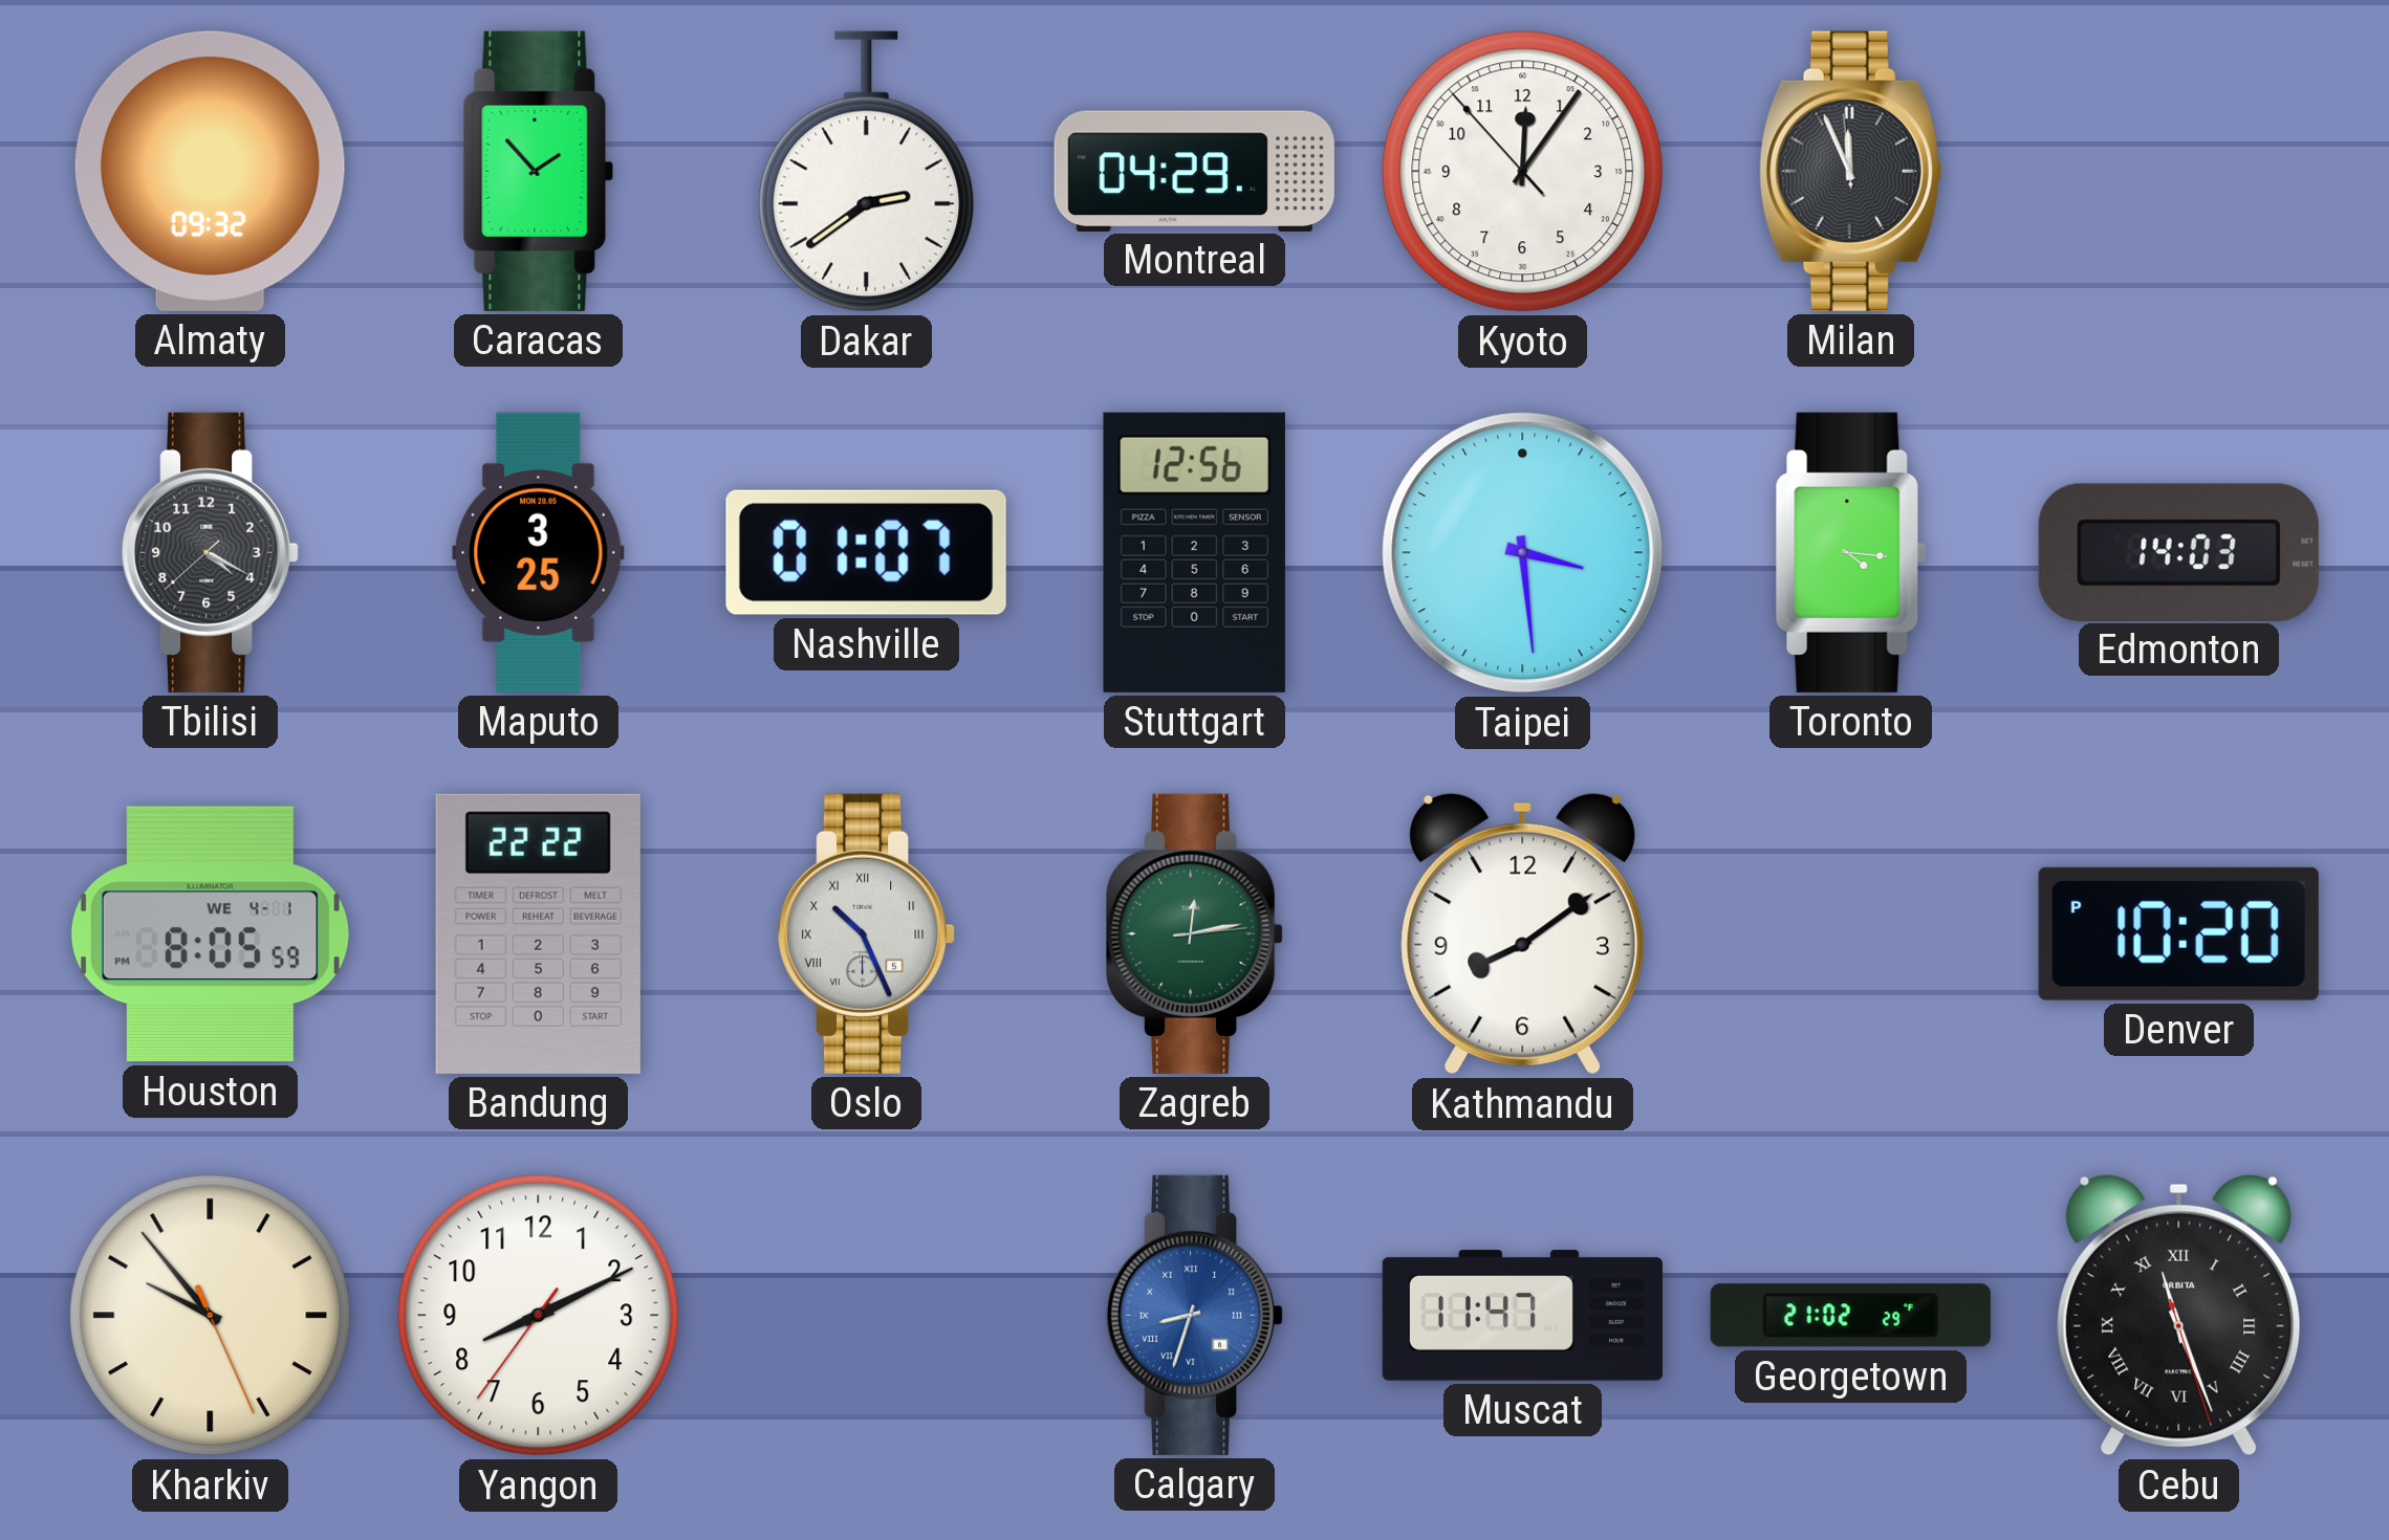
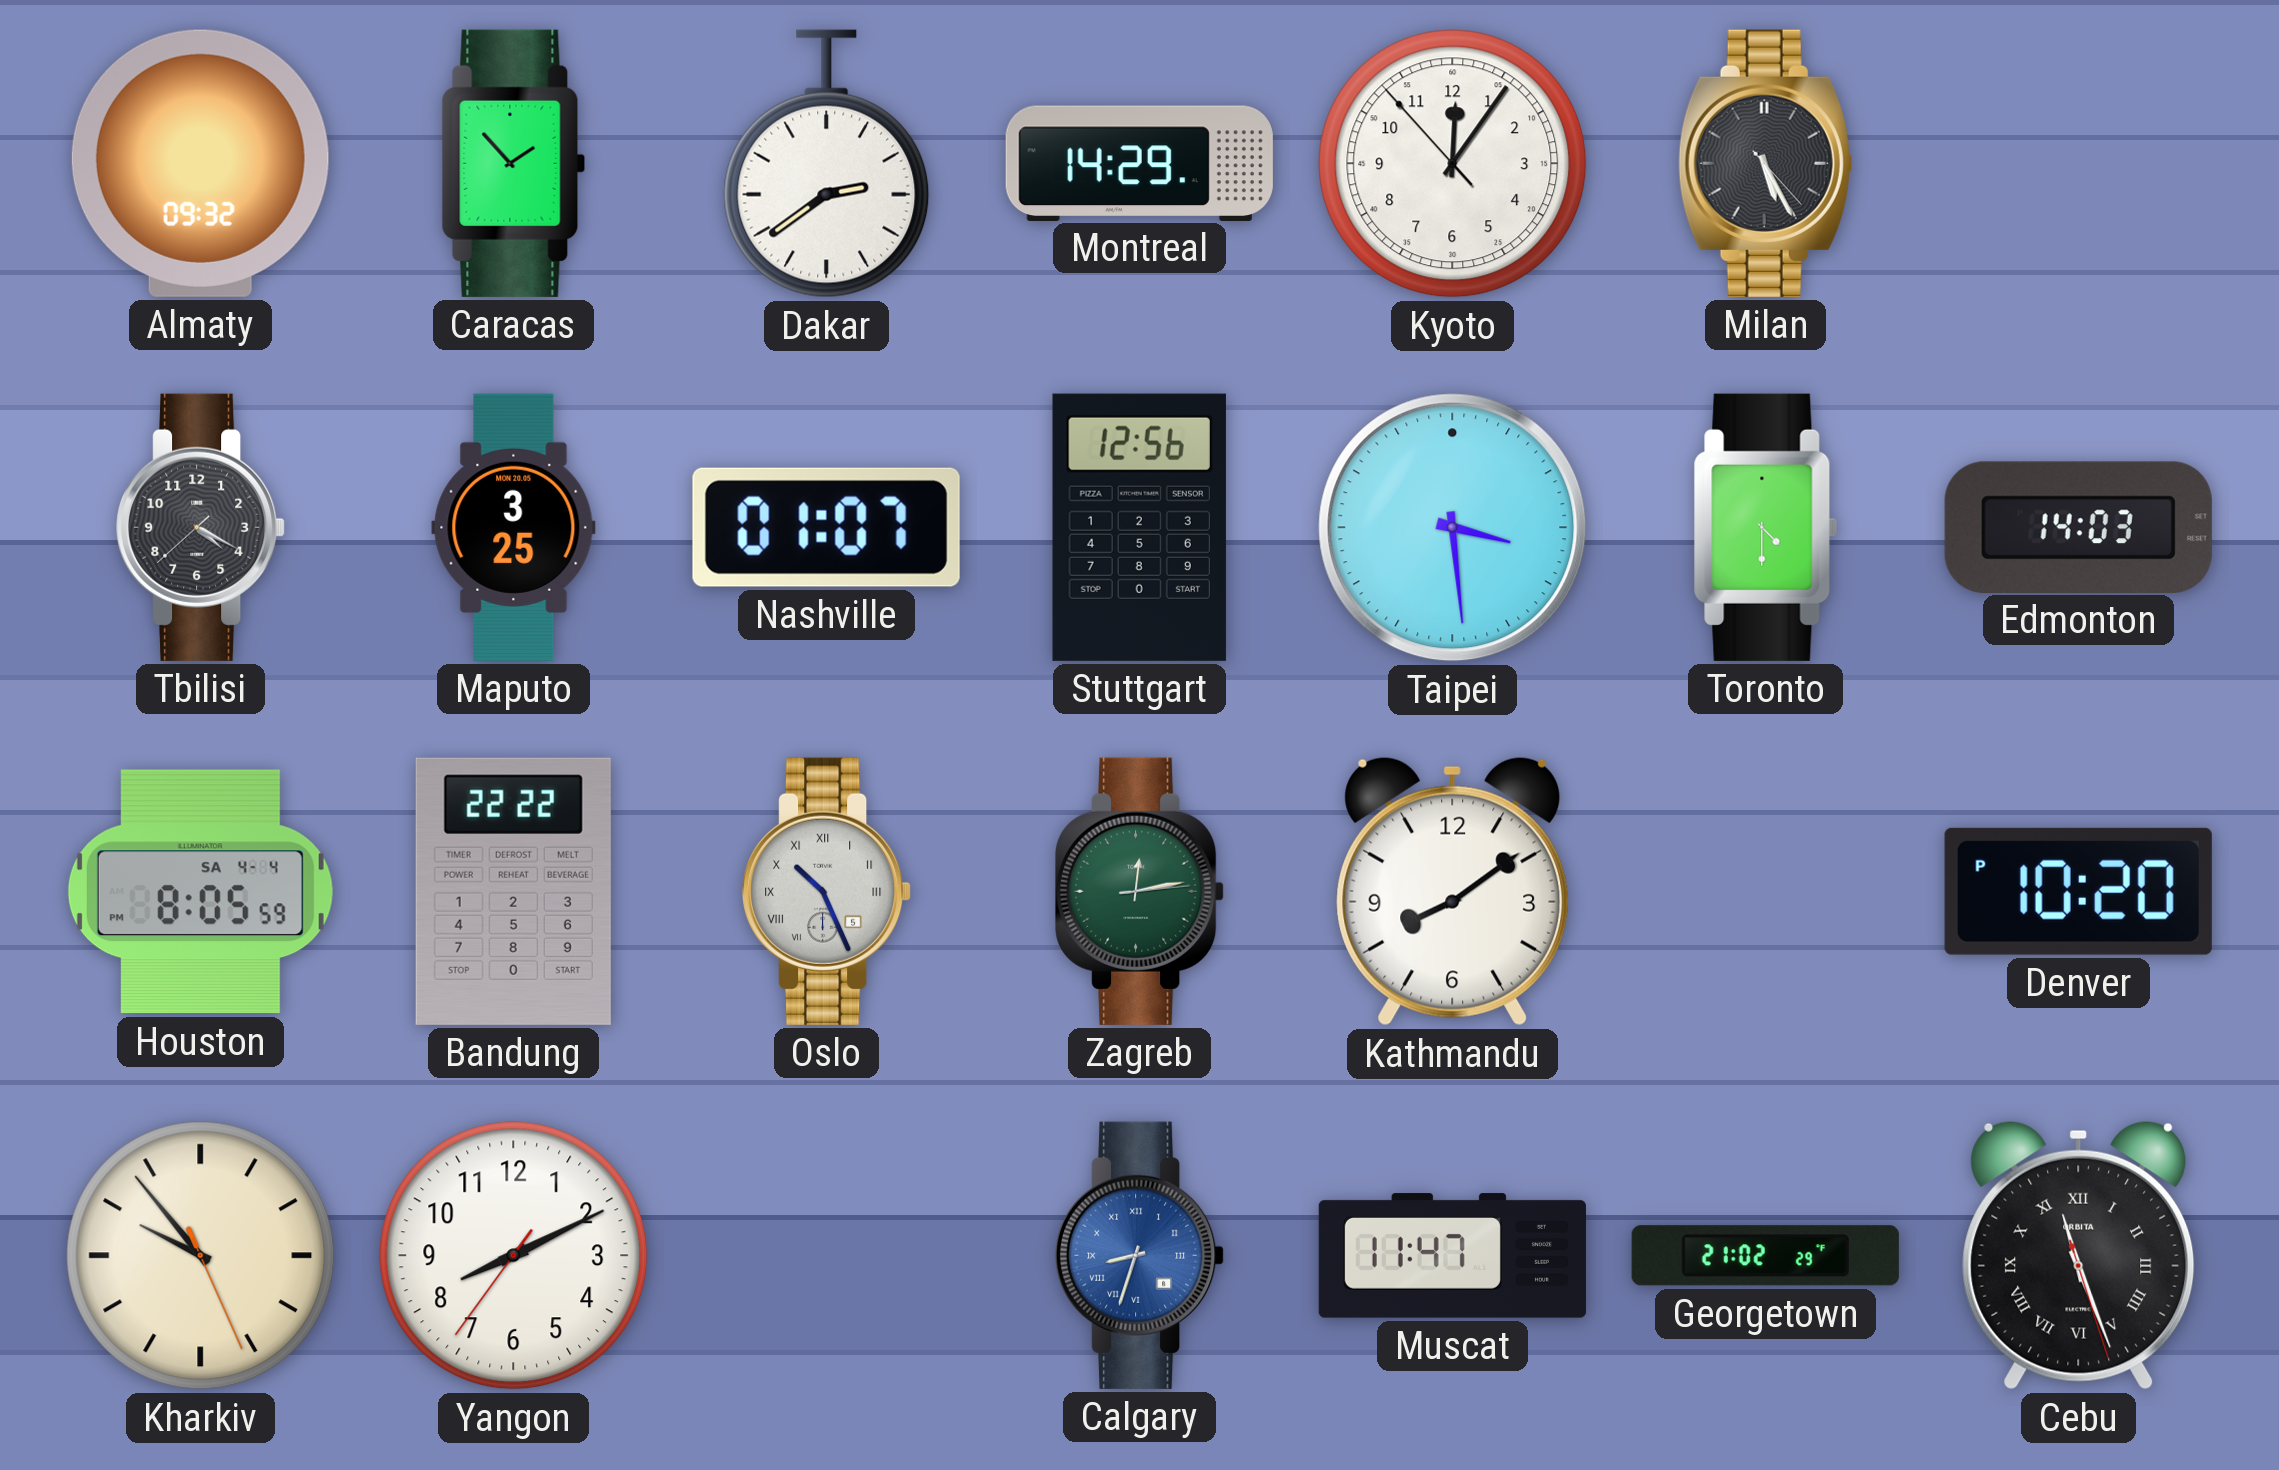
Montreal: 04:29 -> 14:29
Milan: 11:55 -> 5:25
Toronto: 4:16 -> 4:30
Houston date: WE 4-1 -> SA 4-4
